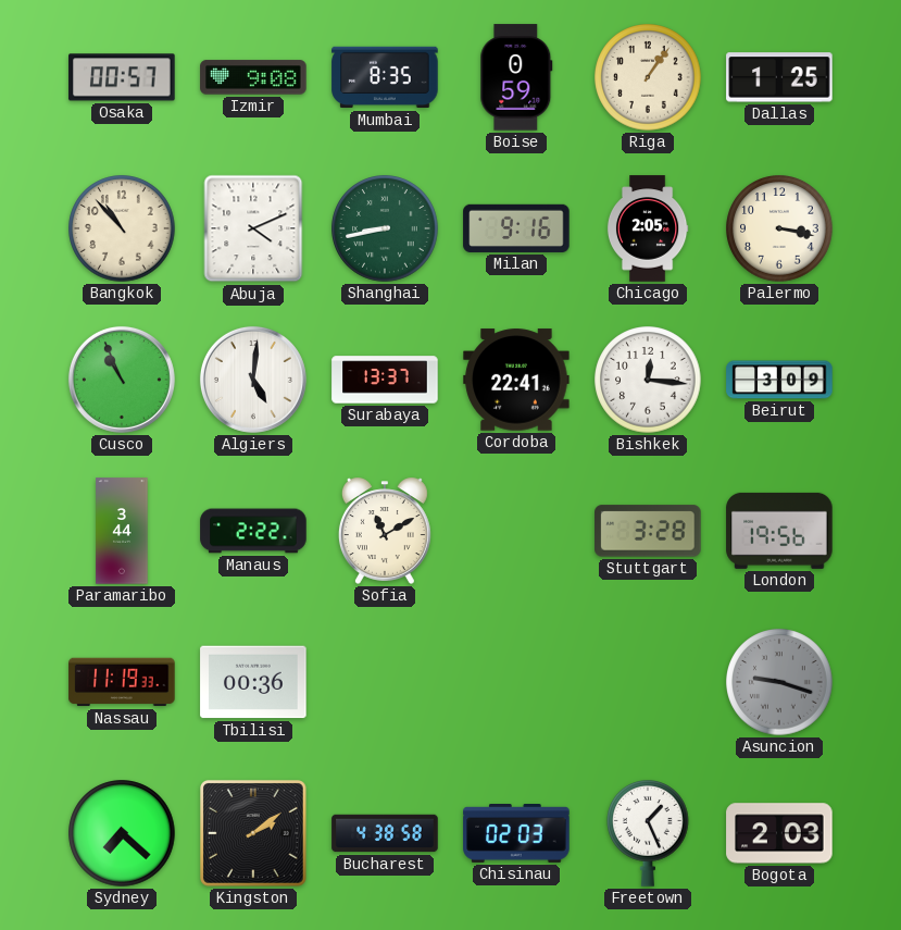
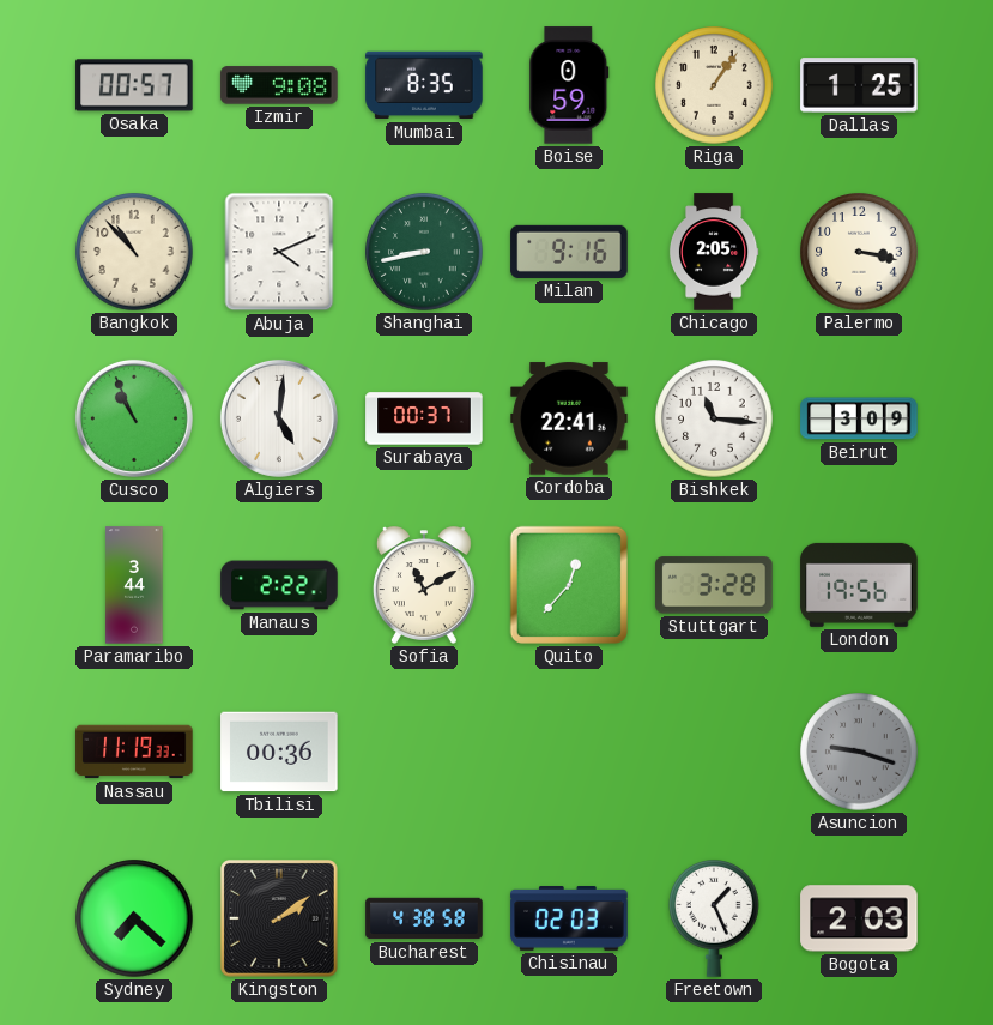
Surabaya: 13:37 -> 00:37
Bishkek: 12:16 -> 11:16
Quito: none -> 12:37
